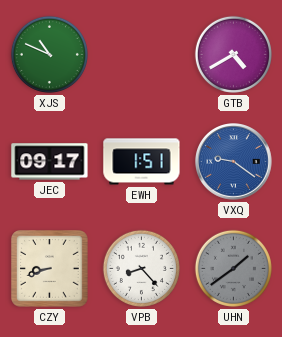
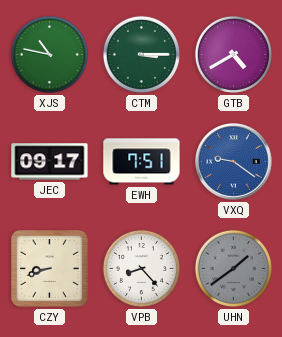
XJS: 10:49 -> 10:47
CTM: none -> 3:15
EWH: 1:51 -> 7:51
